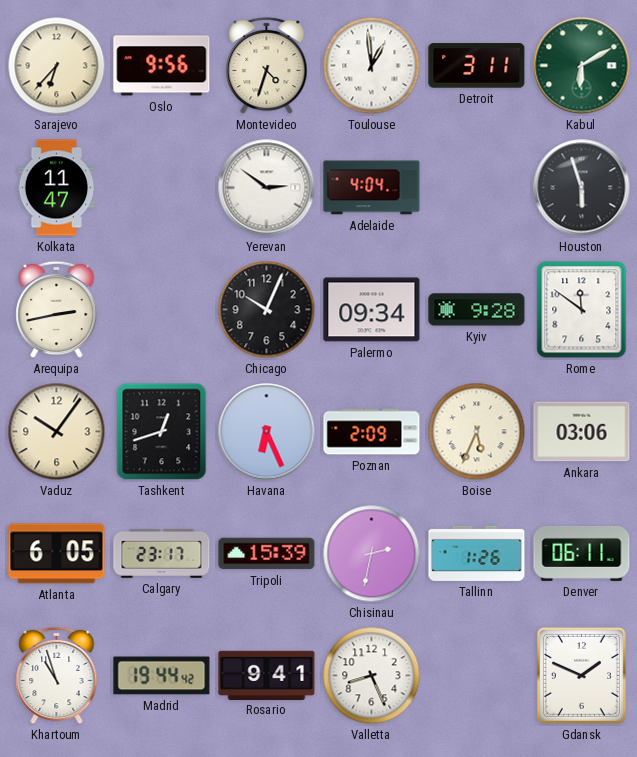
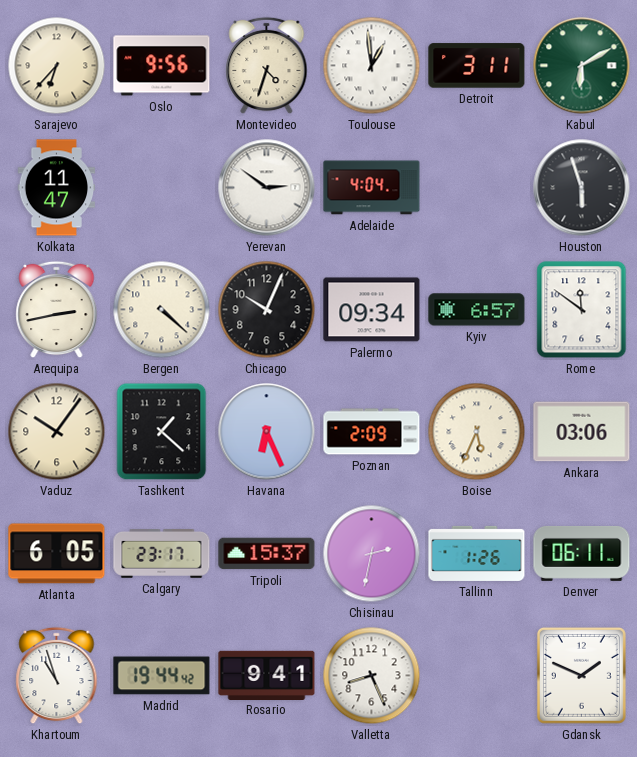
Bergen: none -> 4:22
Kyiv: 9:28 -> 6:57
Tashkent: 12:42 -> 1:22
Tripoli: 15:39 -> 15:37
